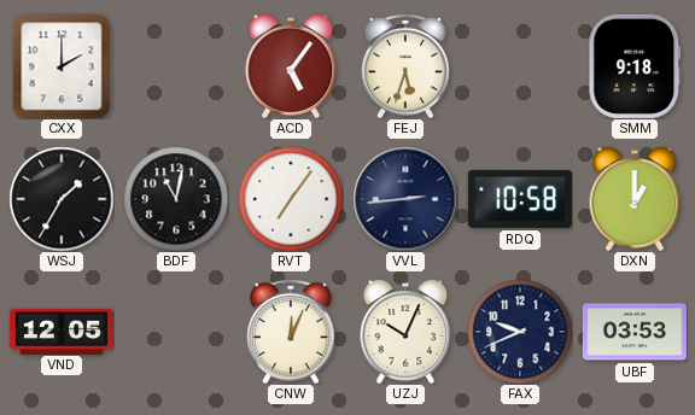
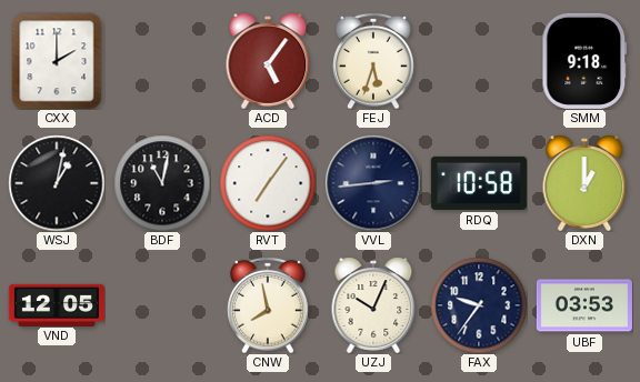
WSJ: 1:35 -> 1:02
CNW: 12:04 -> 7:58
FAX: 9:41 -> 9:36
